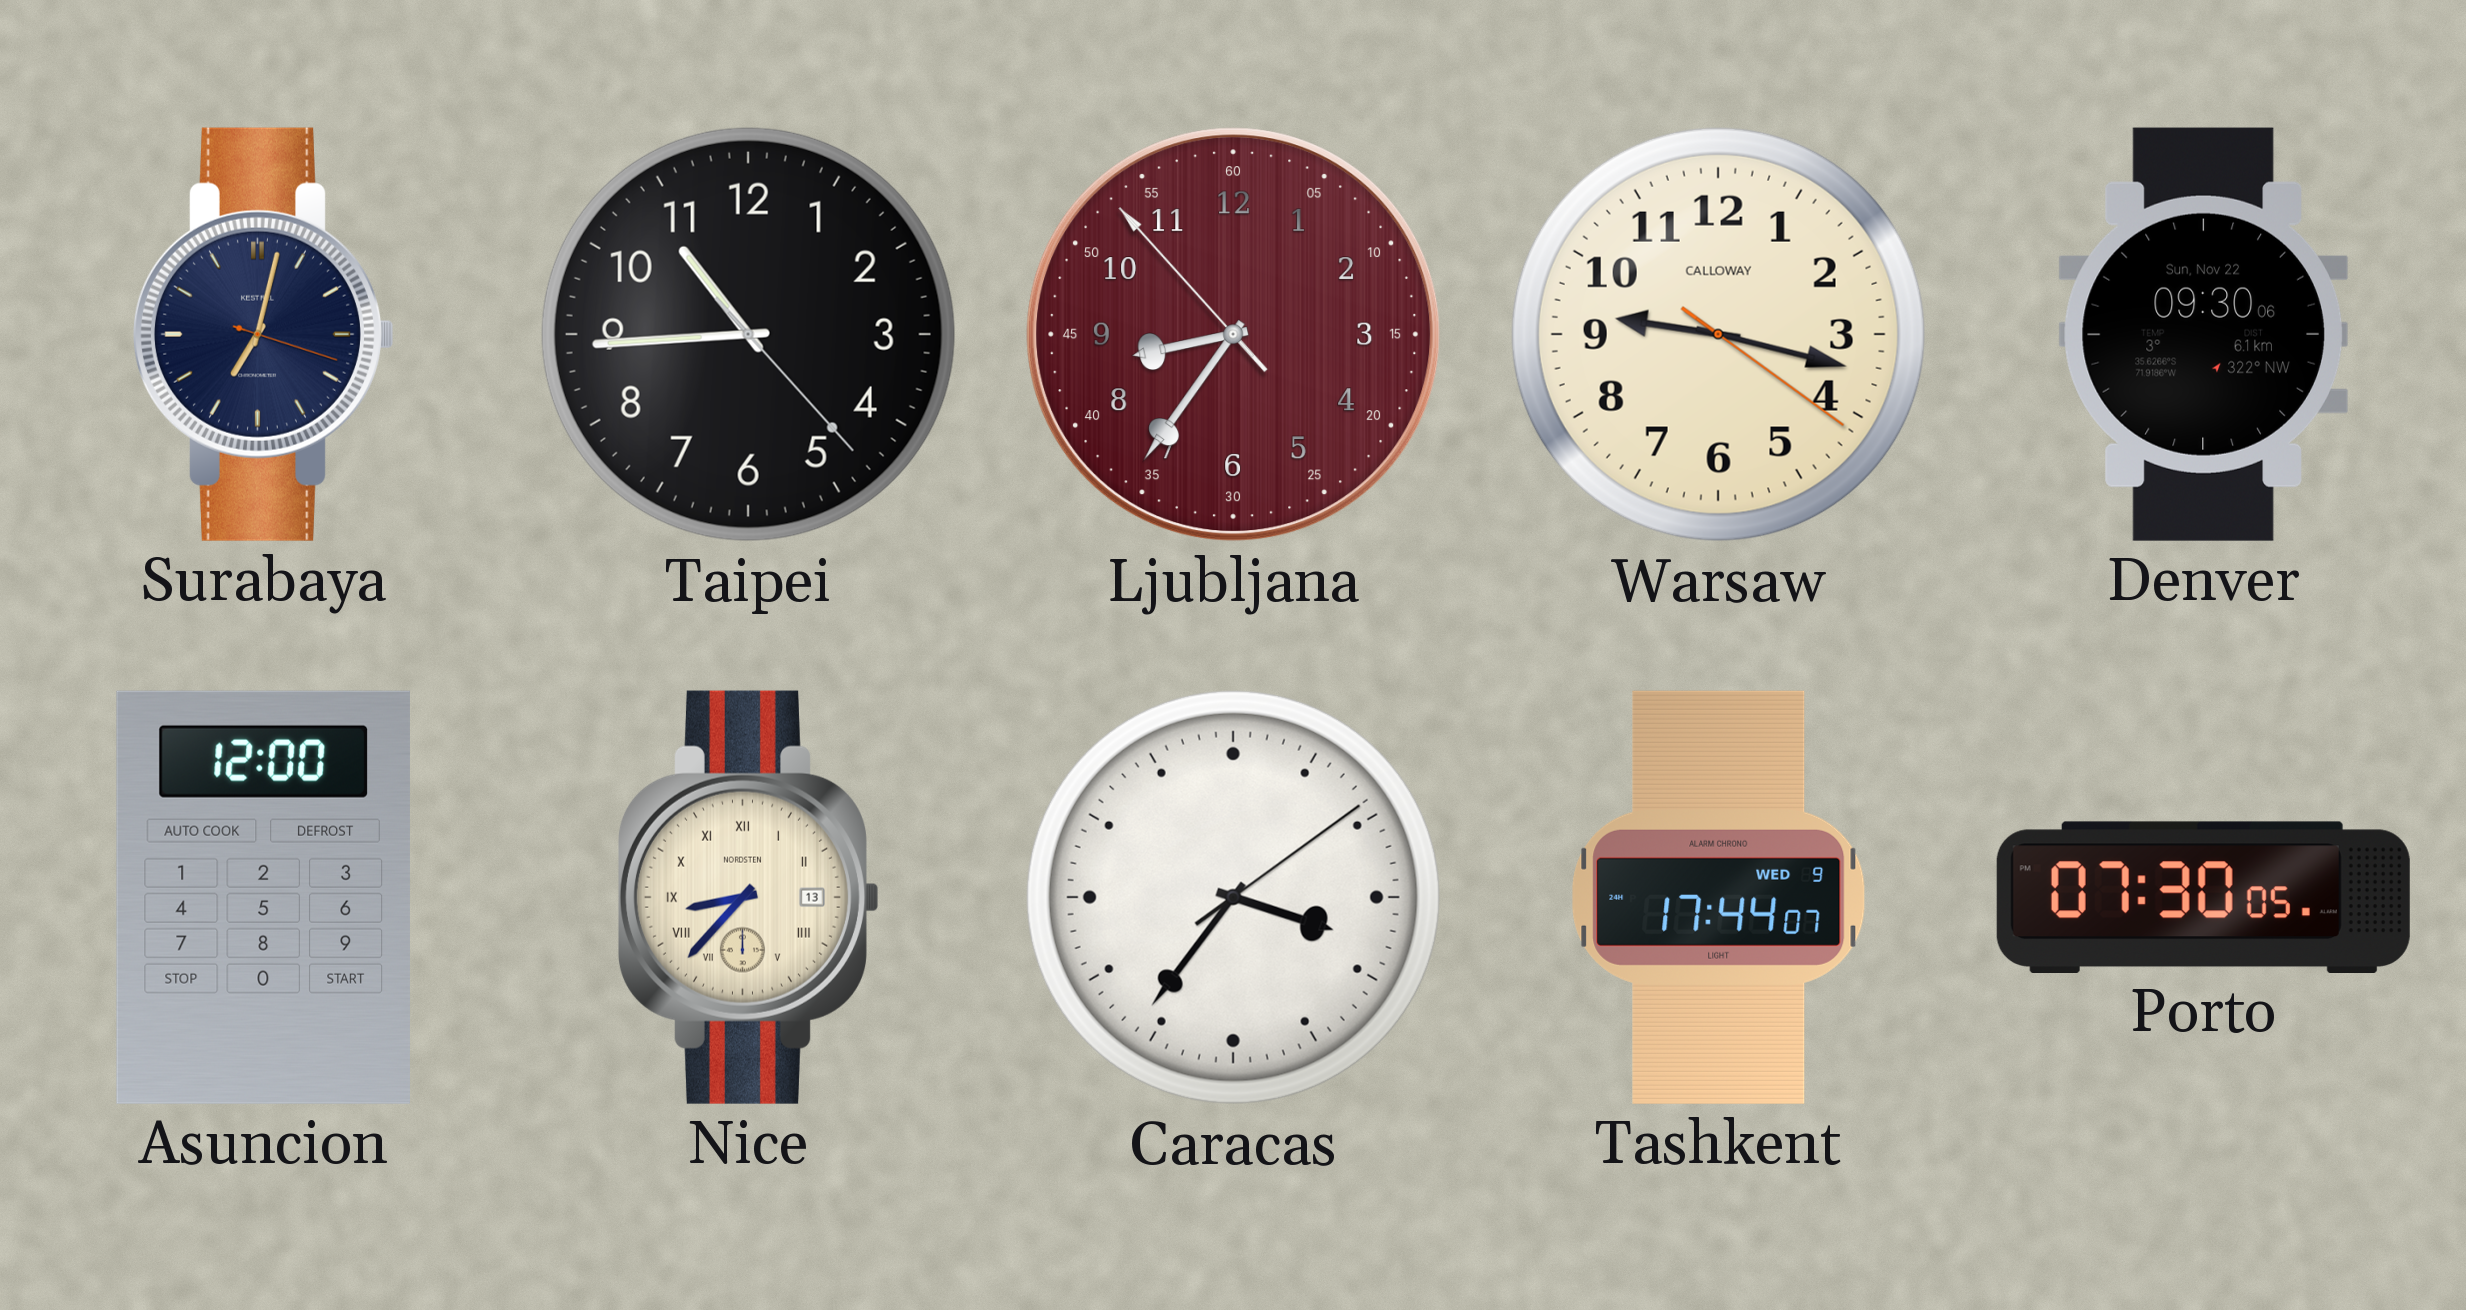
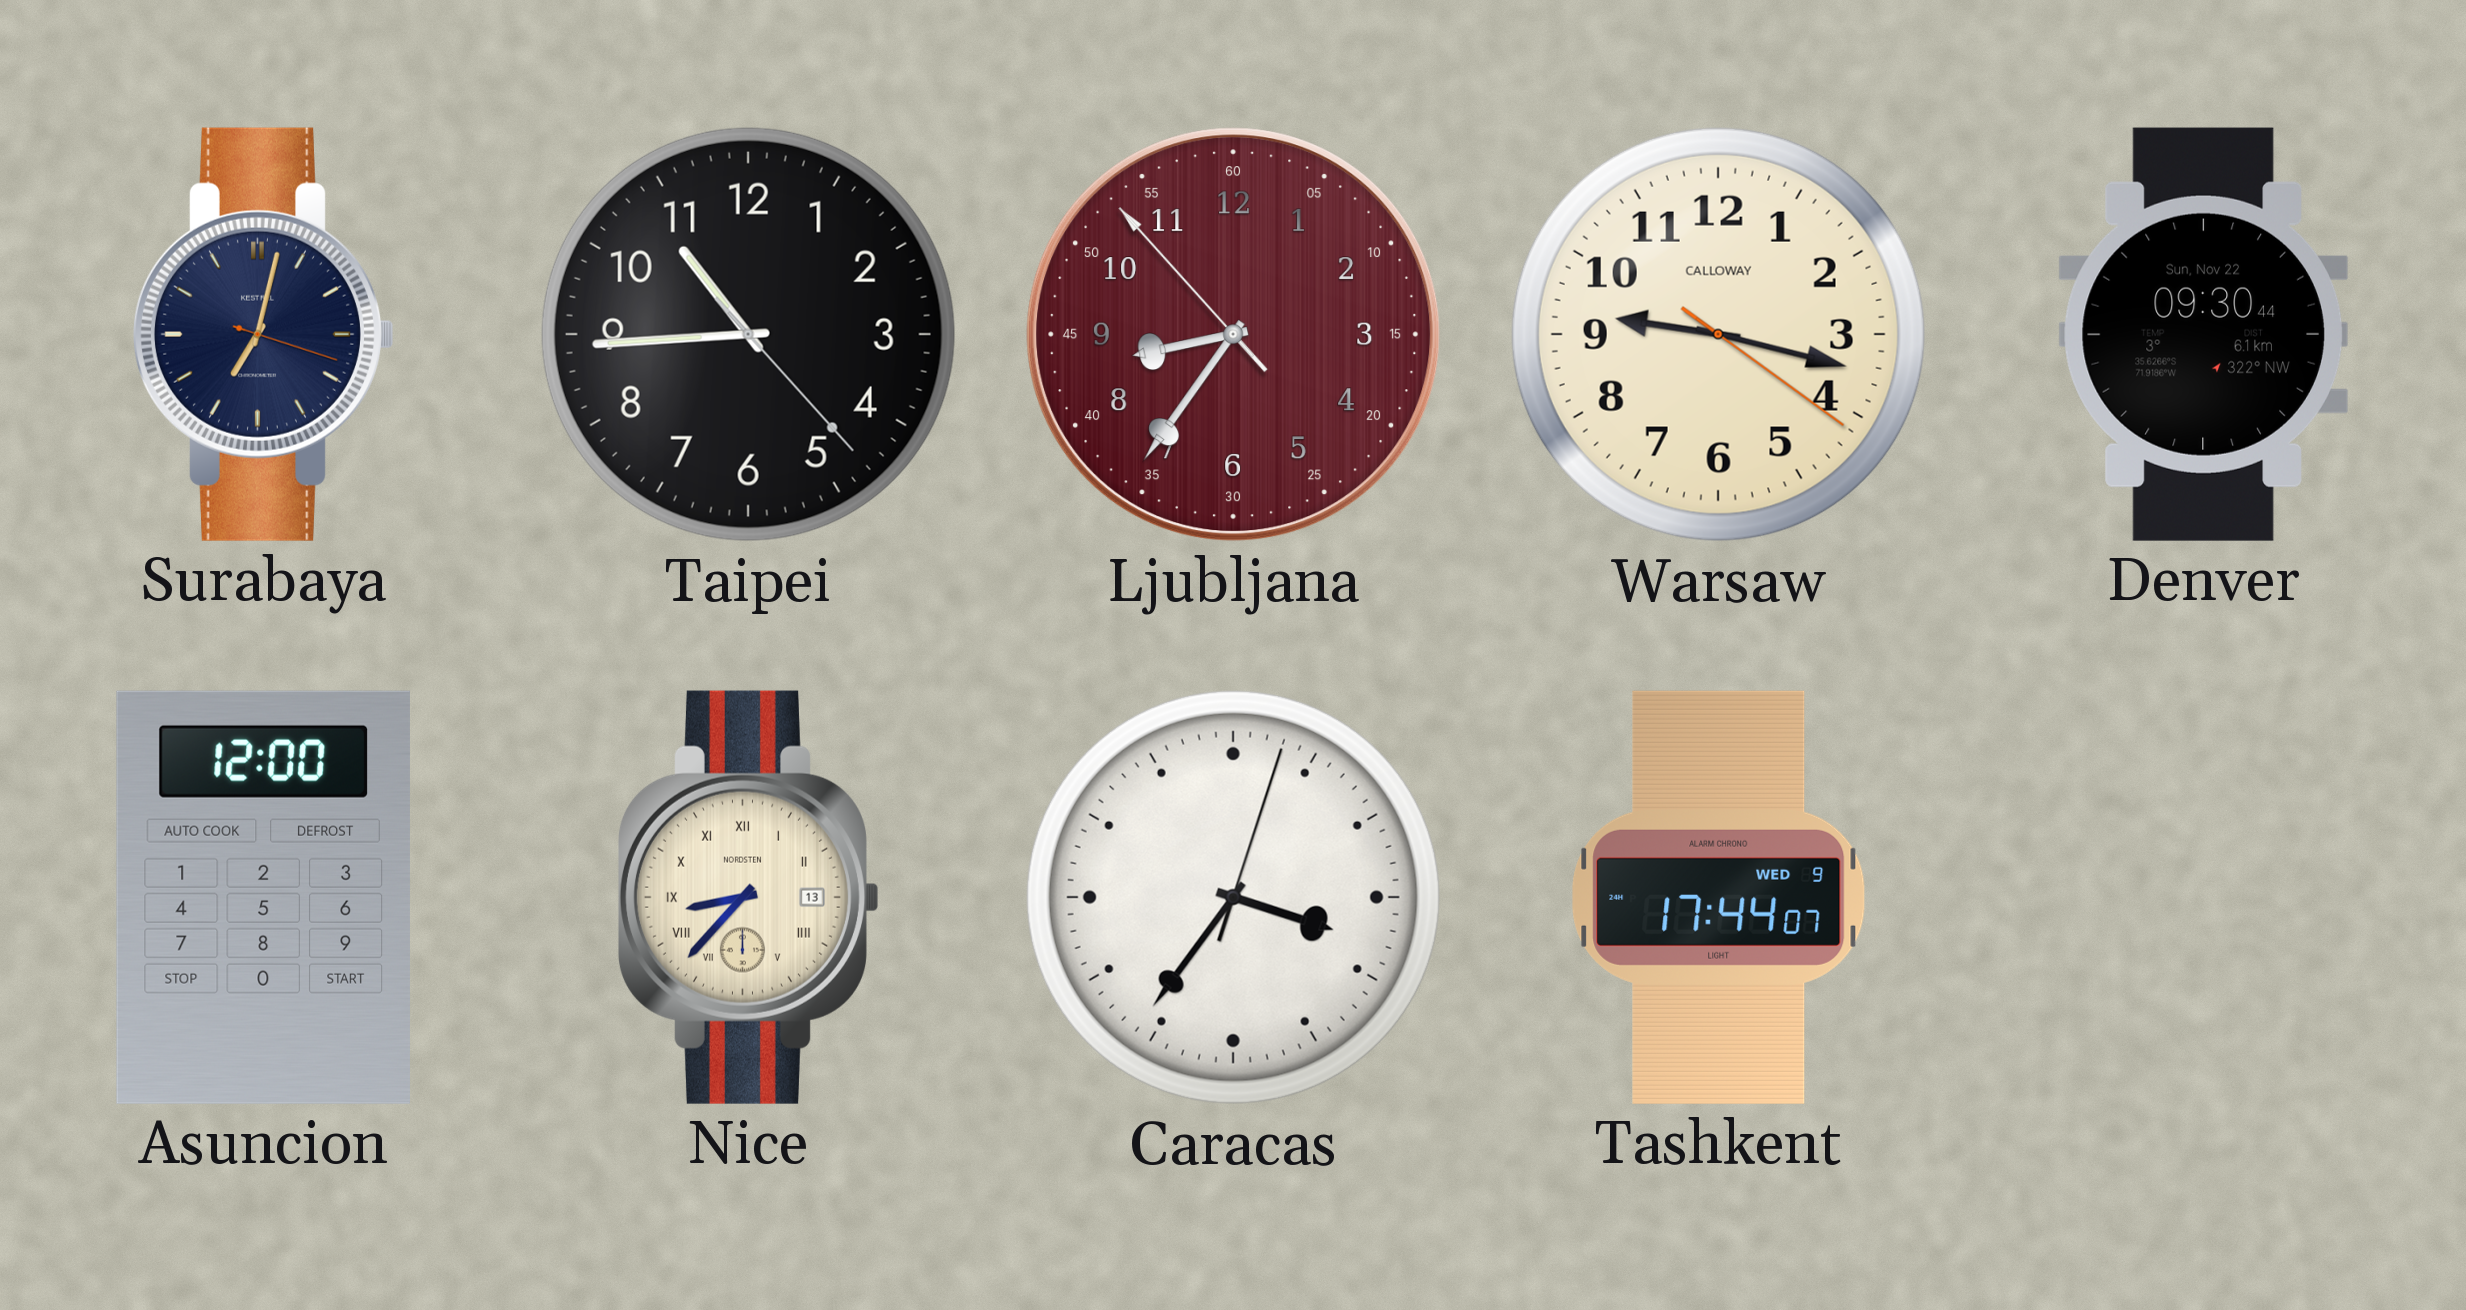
Denver: 09:30:06 -> 09:30:44
Caracas: 3:36:09 -> 3:36:03
Porto: 07:30 -> none
